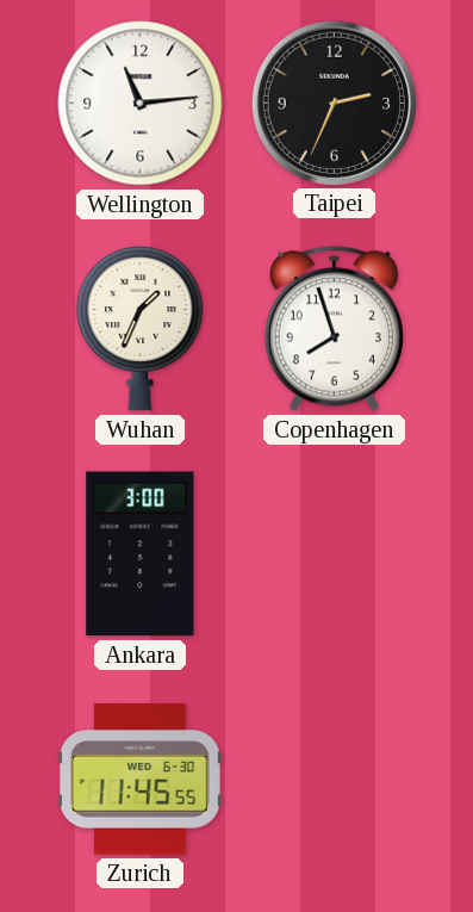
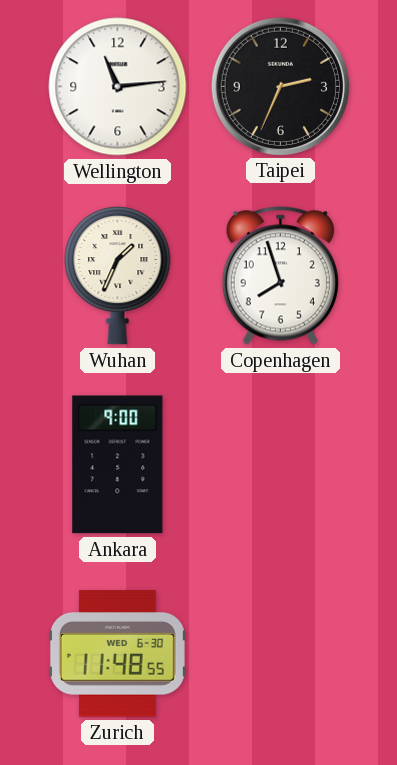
Ankara: 3:00 -> 9:00
Zurich: 11:45 -> 11:48
